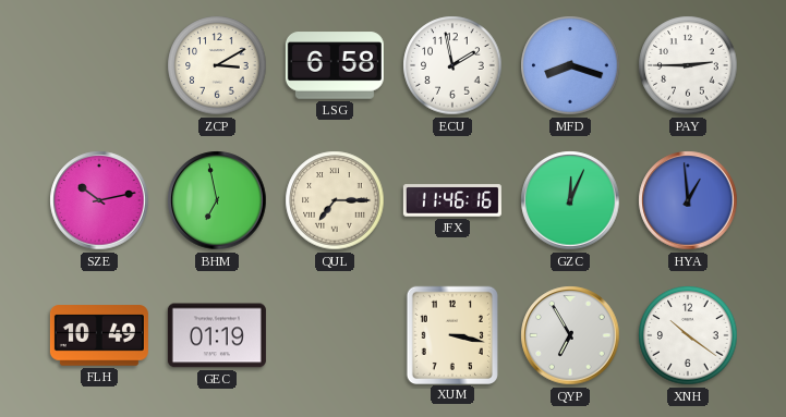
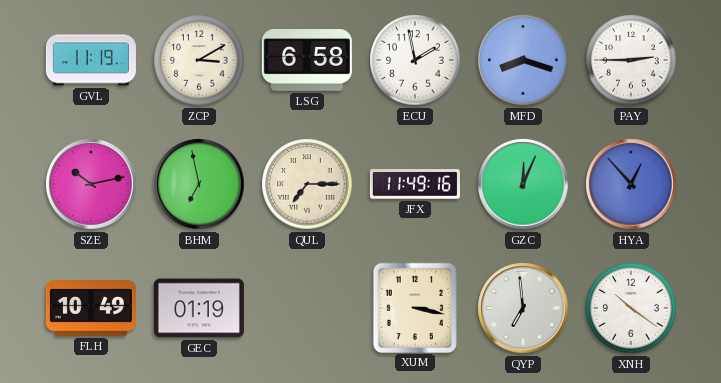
GVL: none -> 11:19
JFX: 11:46 -> 11:49
HYA: 12:59 -> 12:53
QYP: 6:55 -> 6:59
